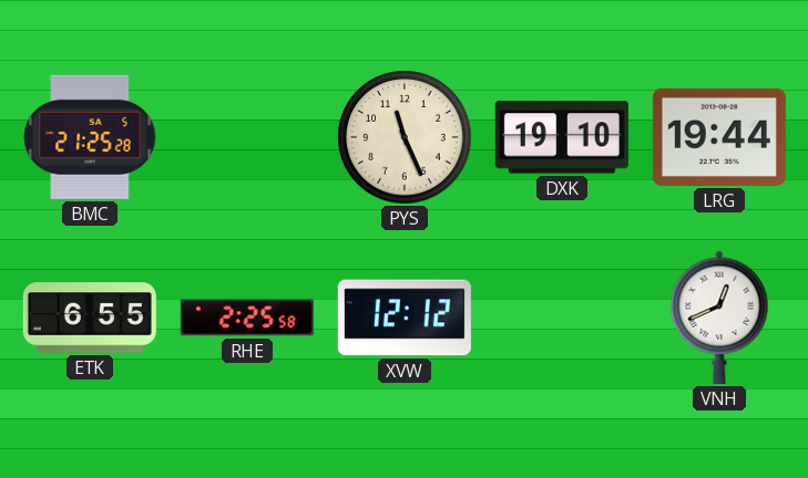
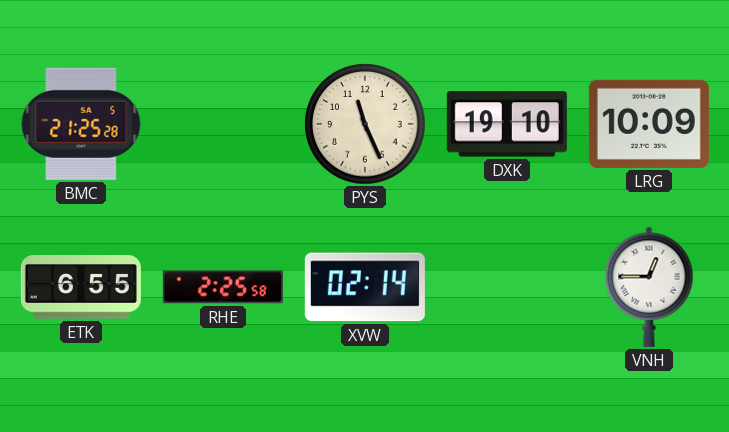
LRG: 19:44 -> 10:09
XVW: 12:12 -> 02:14
VNH: 12:41 -> 12:45
